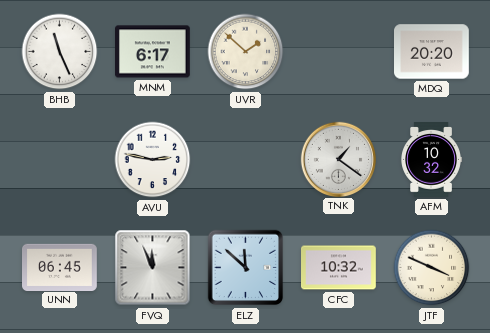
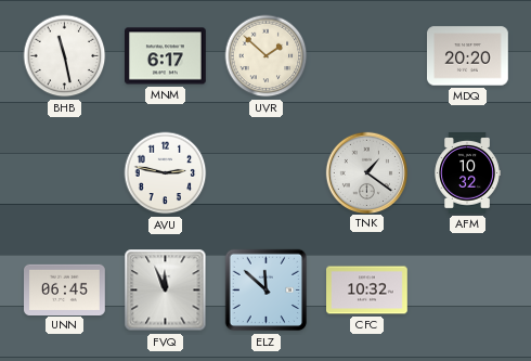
BHB: 11:26 -> 11:28
JTF: 3:49 -> none
